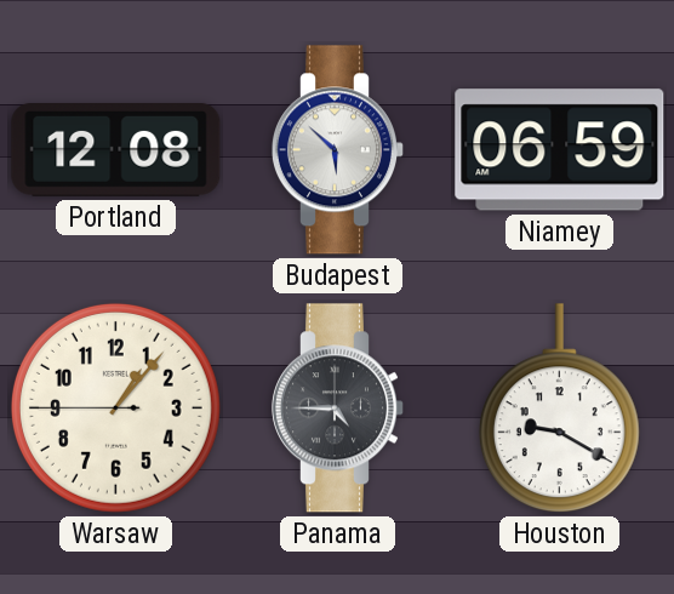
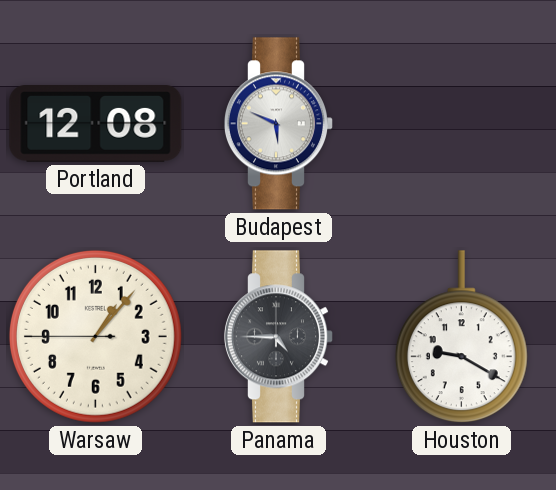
Budapest: 5:52 -> 5:49
Niamey: 06:59 -> none
